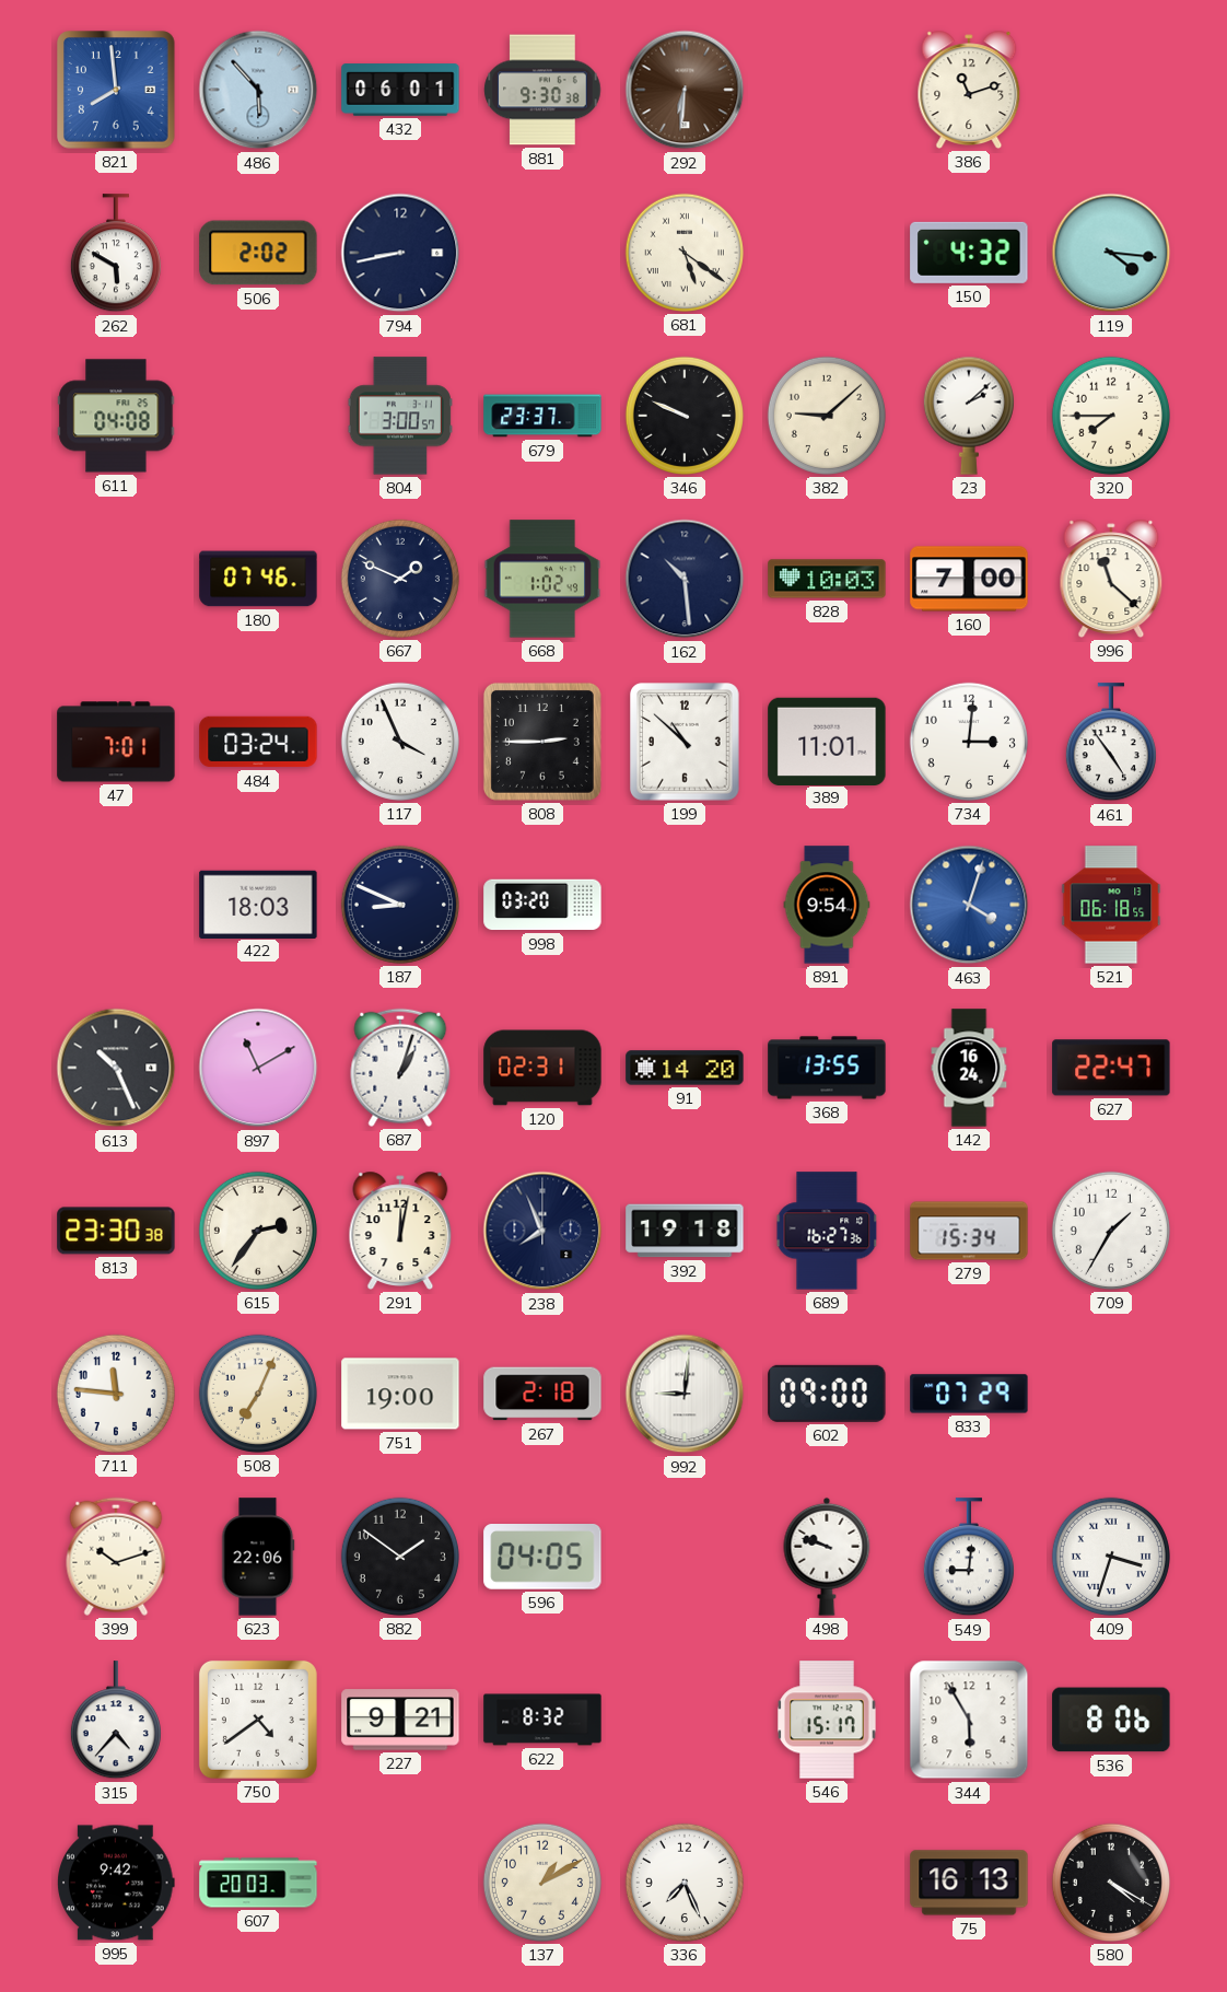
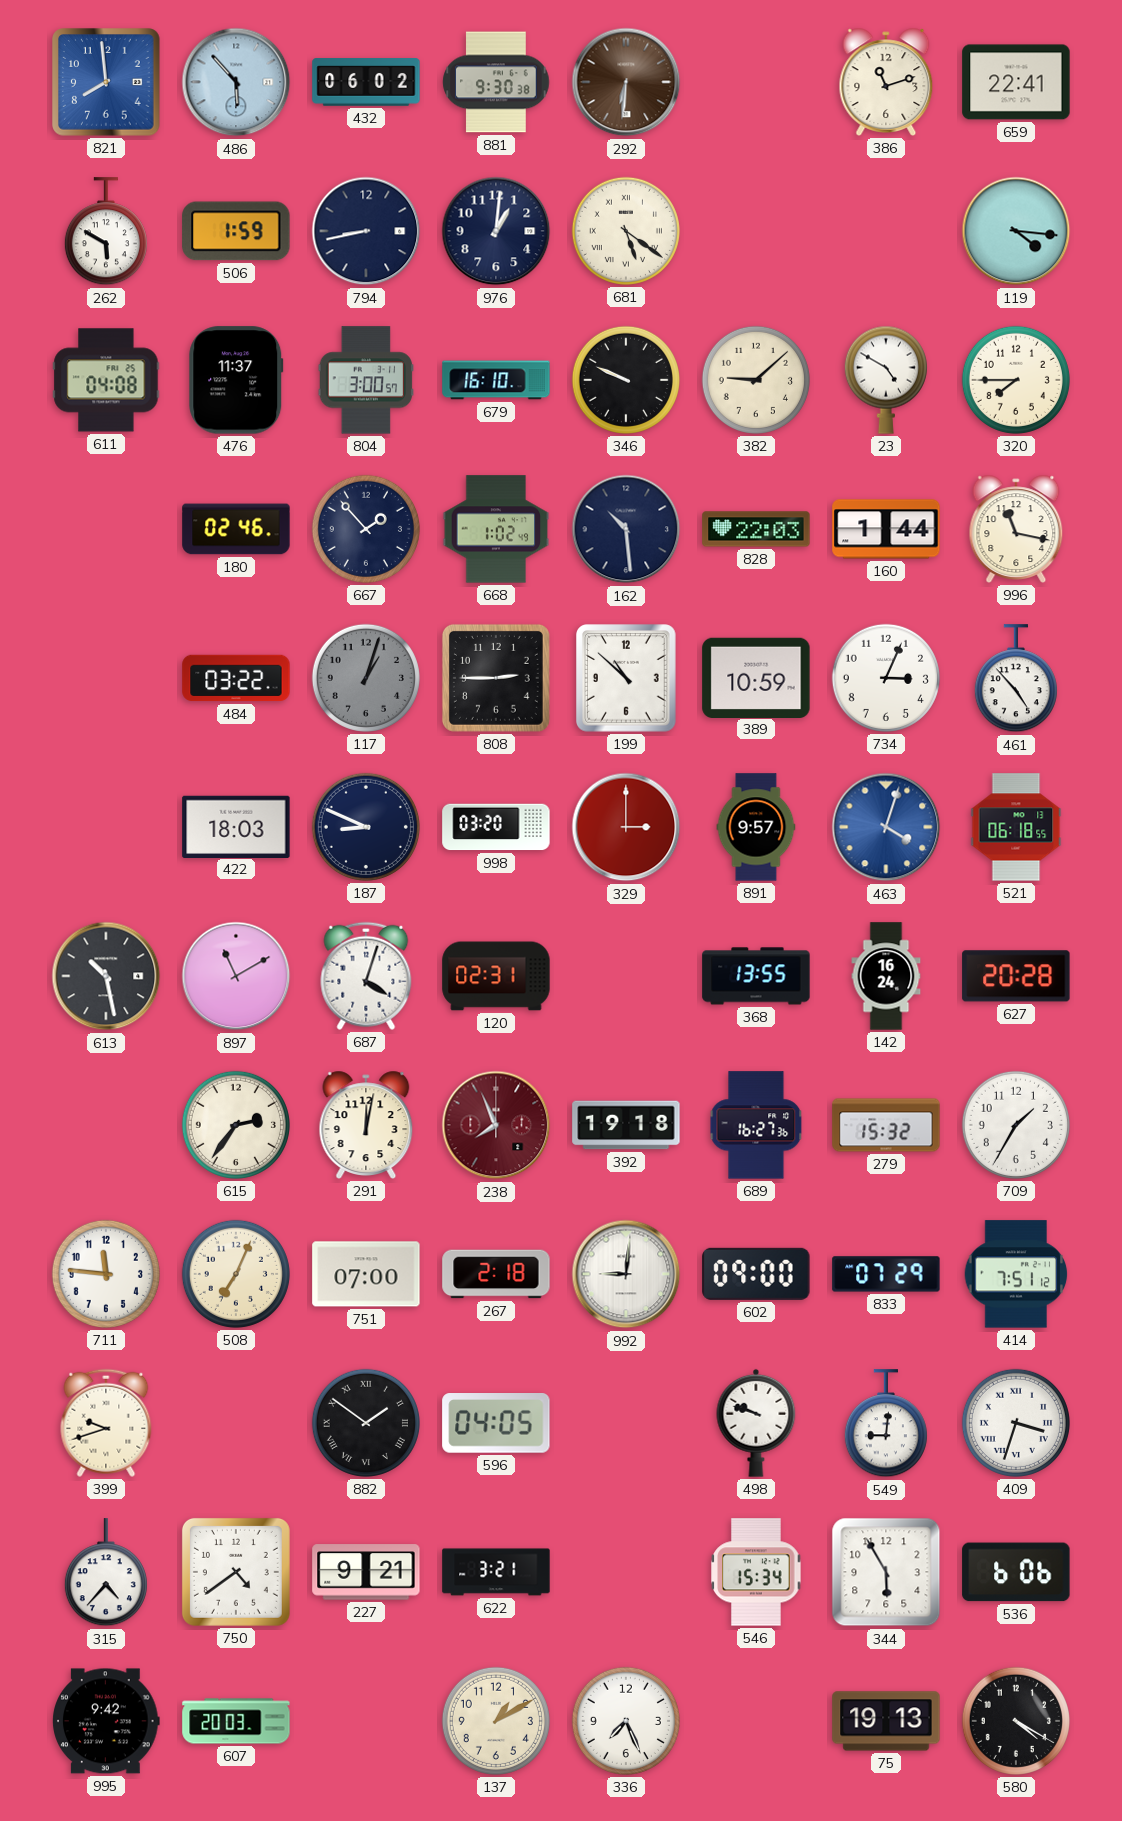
432: 06:01 -> 06:02
659: none -> 22:41
506: 2:02 -> 1:59
976: none -> 1:01
150: 4:32 -> none
476: none -> 11:37
679: 23:37 -> 16:10
23: 2:08 -> 4:50
180: 07:46 -> 02:46
667: 1:49 -> 1:53
828: 10:03 -> 22:03
160: 7:00 -> 1:44
996: 11:22 -> 11:17
47: 7:01 -> none
484: 03:24 -> 03:22
117: 3:56 -> 1:03
117 dial: white -> grey
389: 11:01 -> 10:59
734: 3:01 -> 3:04
461: 4:54 -> 4:53
329: none -> 3:00
891: 9:54 -> 9:57
613: 10:26 -> 10:28
687: 1:03 -> 4:03
91: 14:20 -> none
627: 22:47 -> 20:28
813: 23:30 -> none
238 dial: navy -> burgundy
279: 15:34 -> 15:32
751: 19:00 -> 07:00
414: none -> 7:51
399: 10:12 -> 9:42
623: 22:06 -> none
882 numerals: Arabic -> Roman
622: 8:32 -> 3:21
546: 15:17 -> 15:34
536: 8:06 -> 6:06
75: 16:13 -> 19:13
